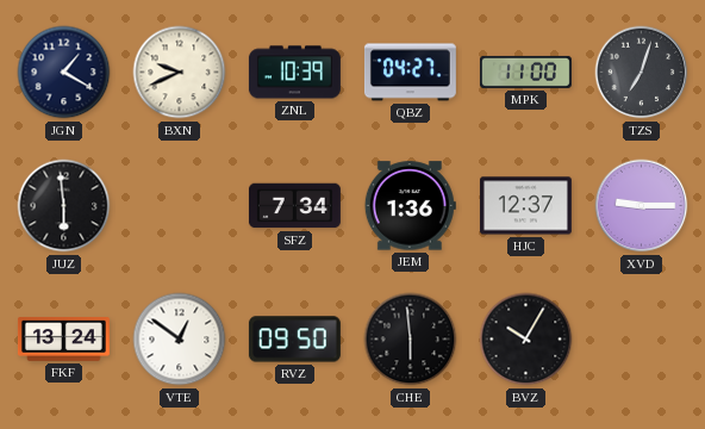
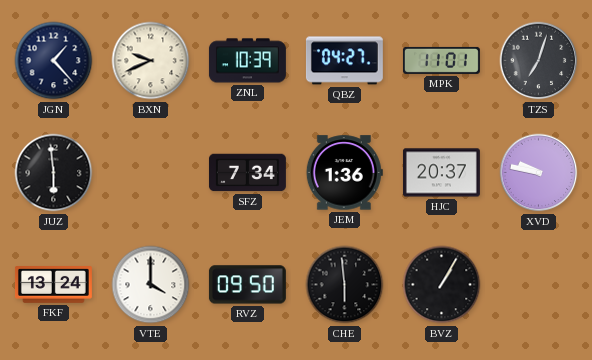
JGN: 1:20 -> 1:23
MPK: 11:00 -> 11:01
HJC: 12:37 -> 20:37
XVD: 9:15 -> 9:47
VTE: 12:51 -> 4:00
BVZ: 10:05 -> 1:05
